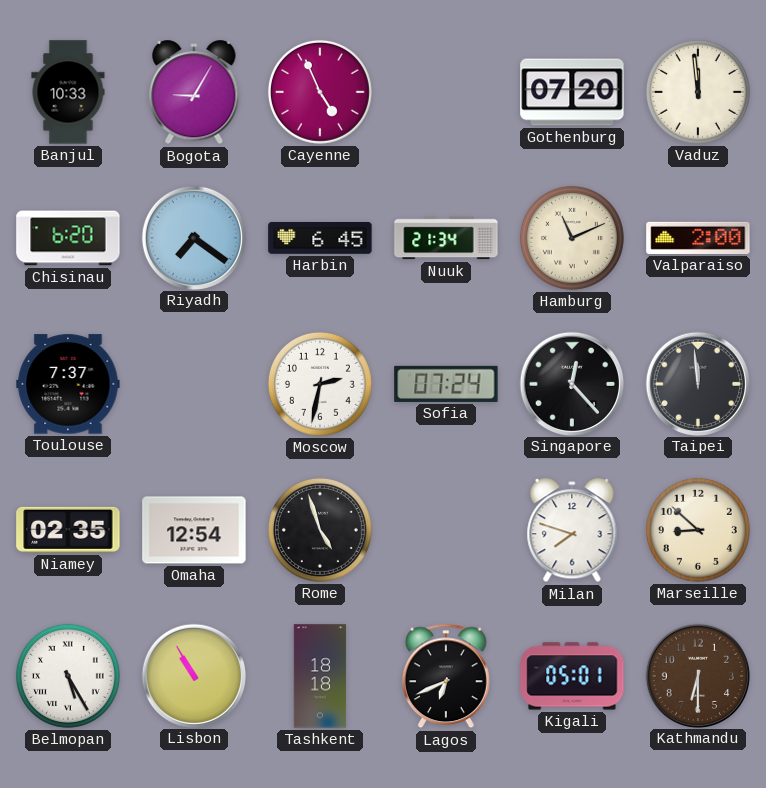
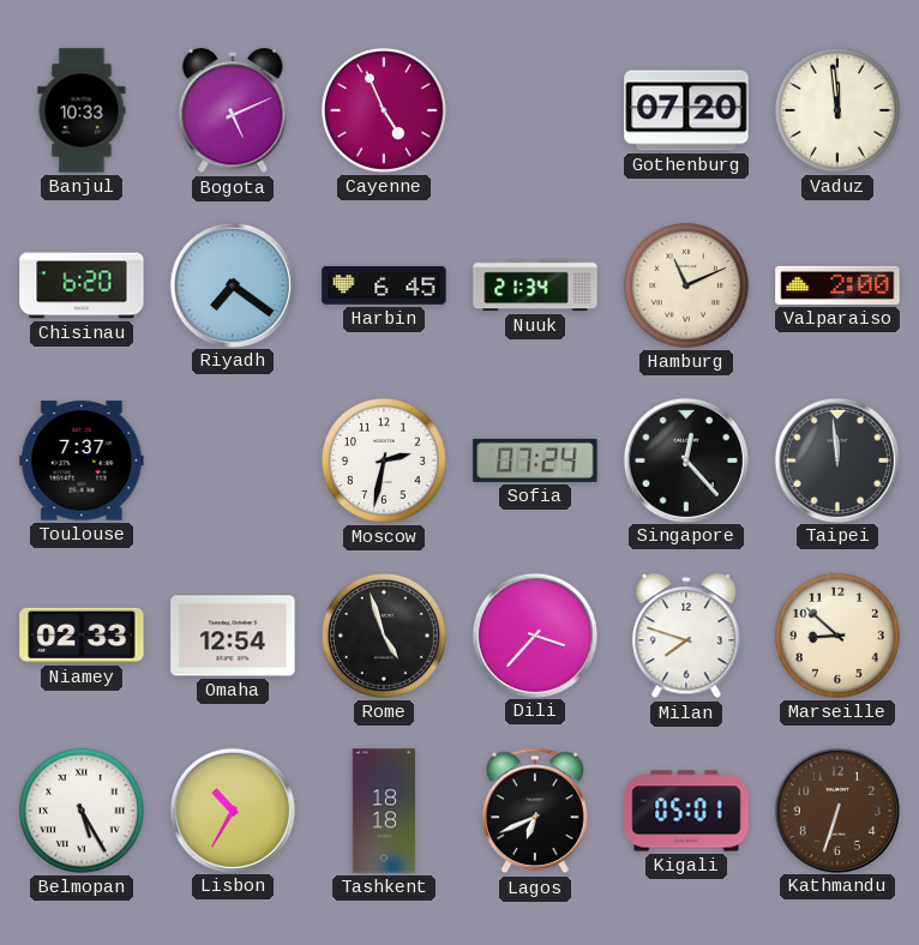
Bogota: 9:05 -> 5:11
Niamey: 02:35 -> 02:33
Dili: none -> 3:37
Lisbon: 10:55 -> 10:35
Kathmandu: 6:30 -> 6:33
